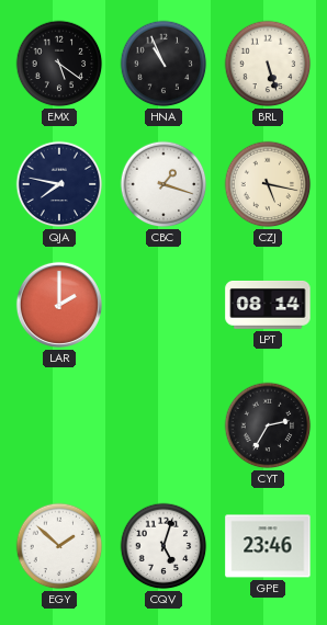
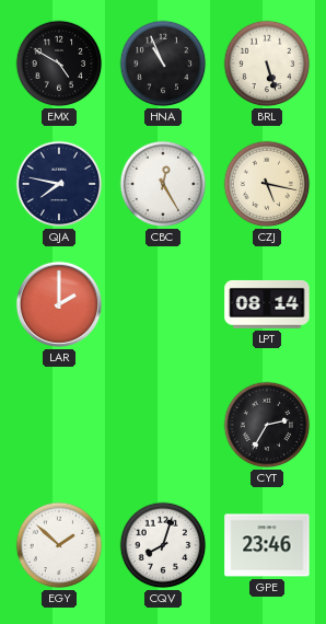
EMX: 5:21 -> 4:50
CBC: 1:18 -> 12:25
CQV: 5:03 -> 8:03
